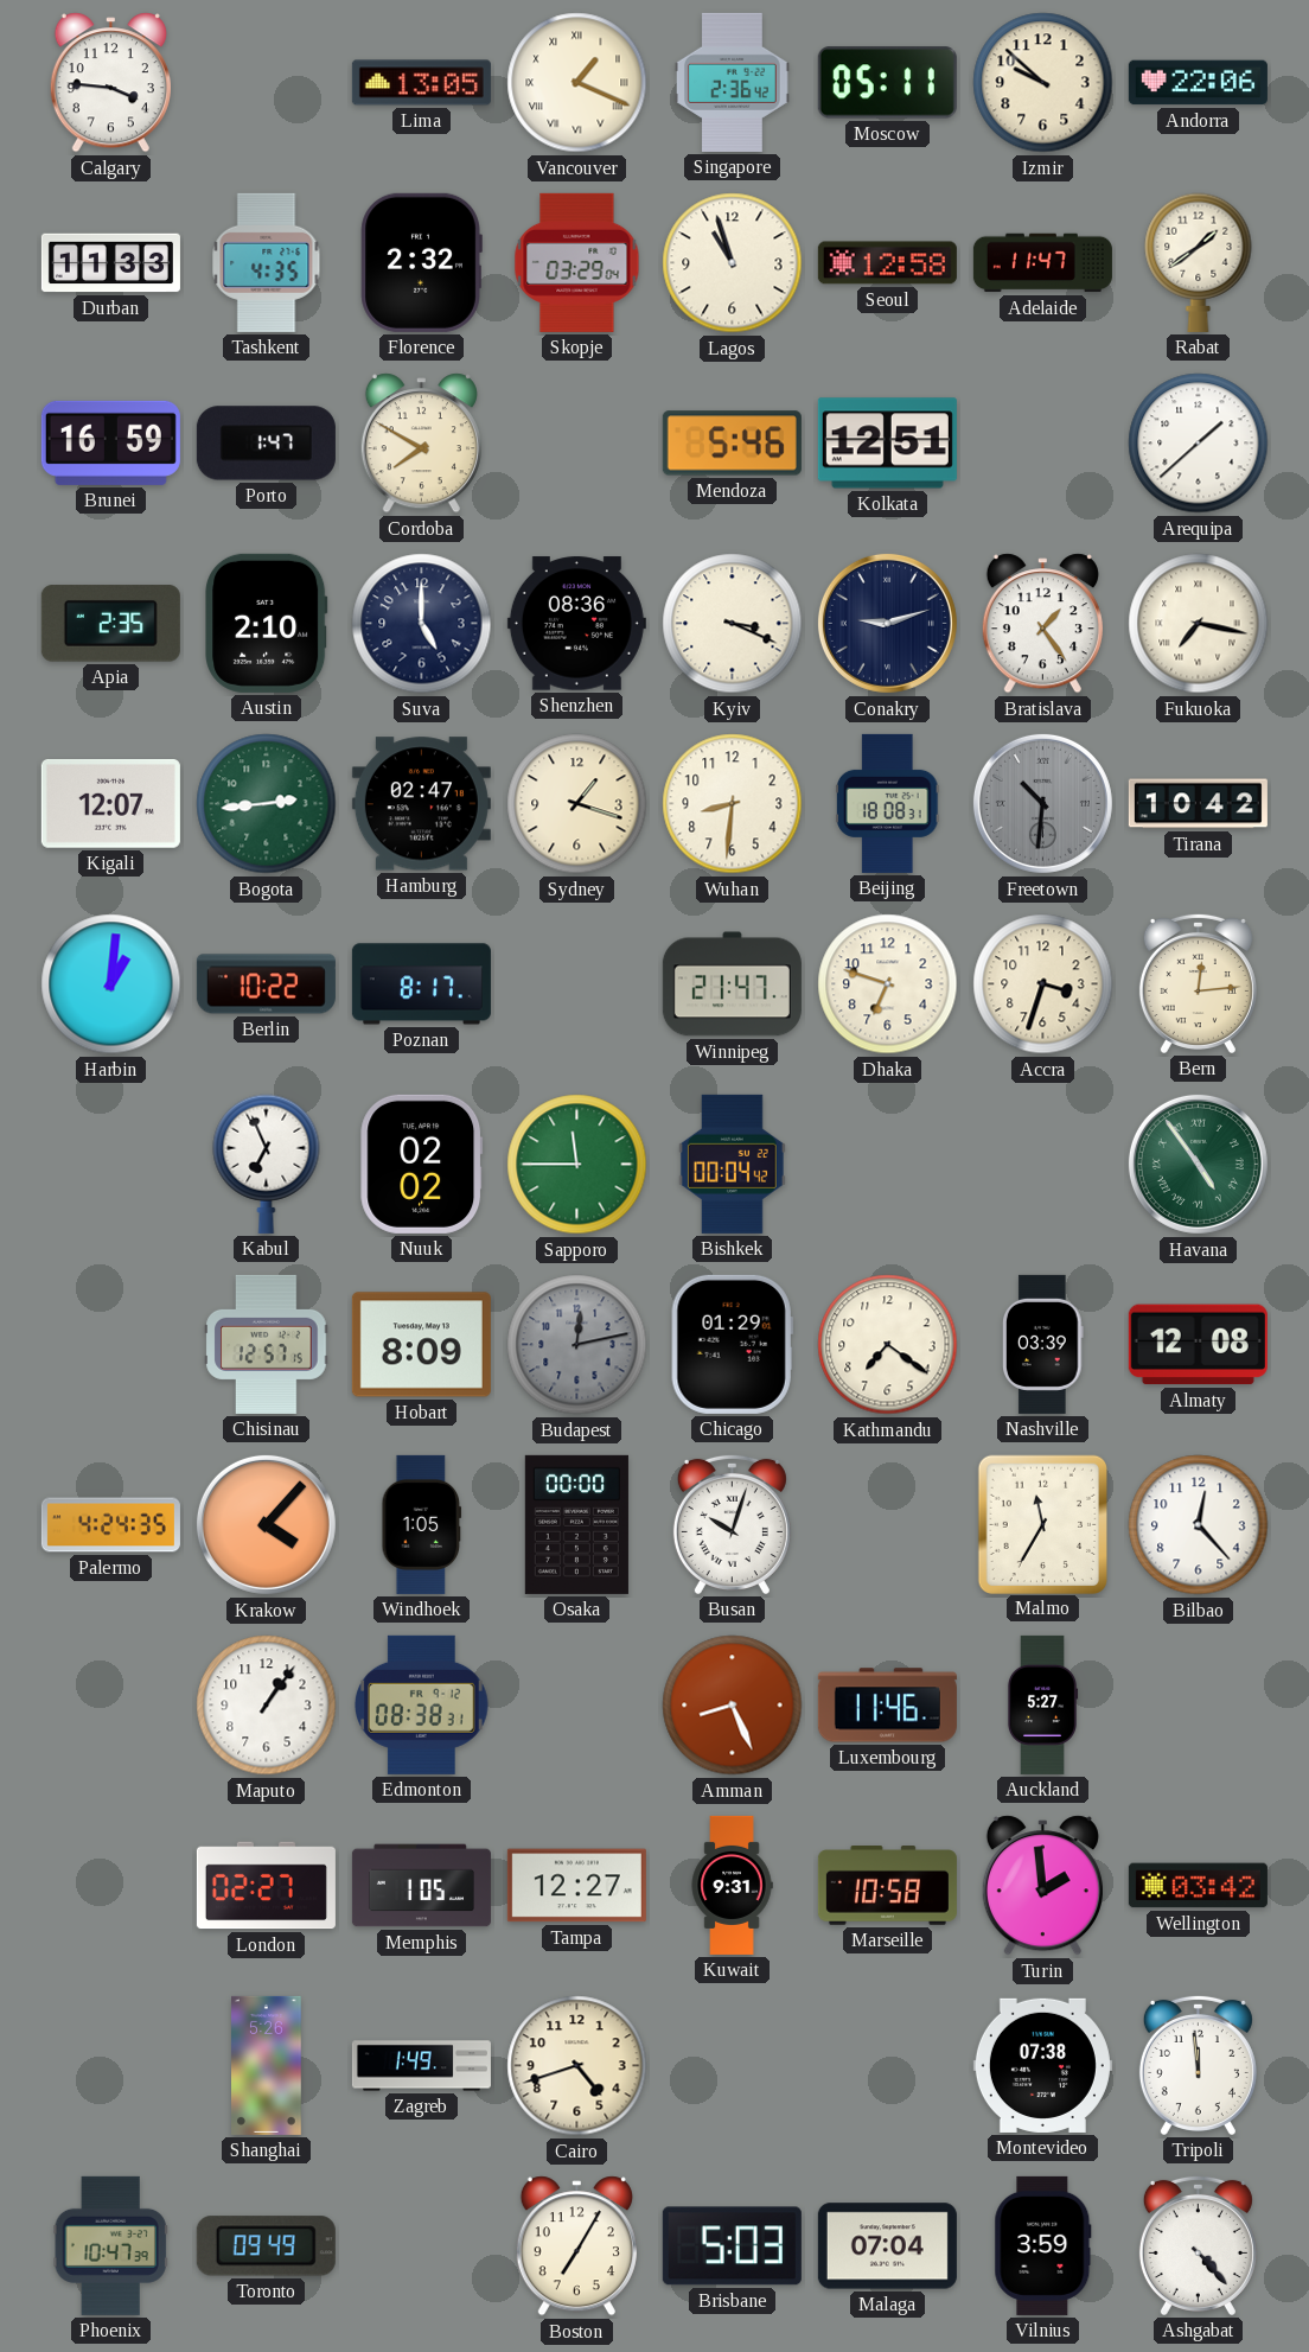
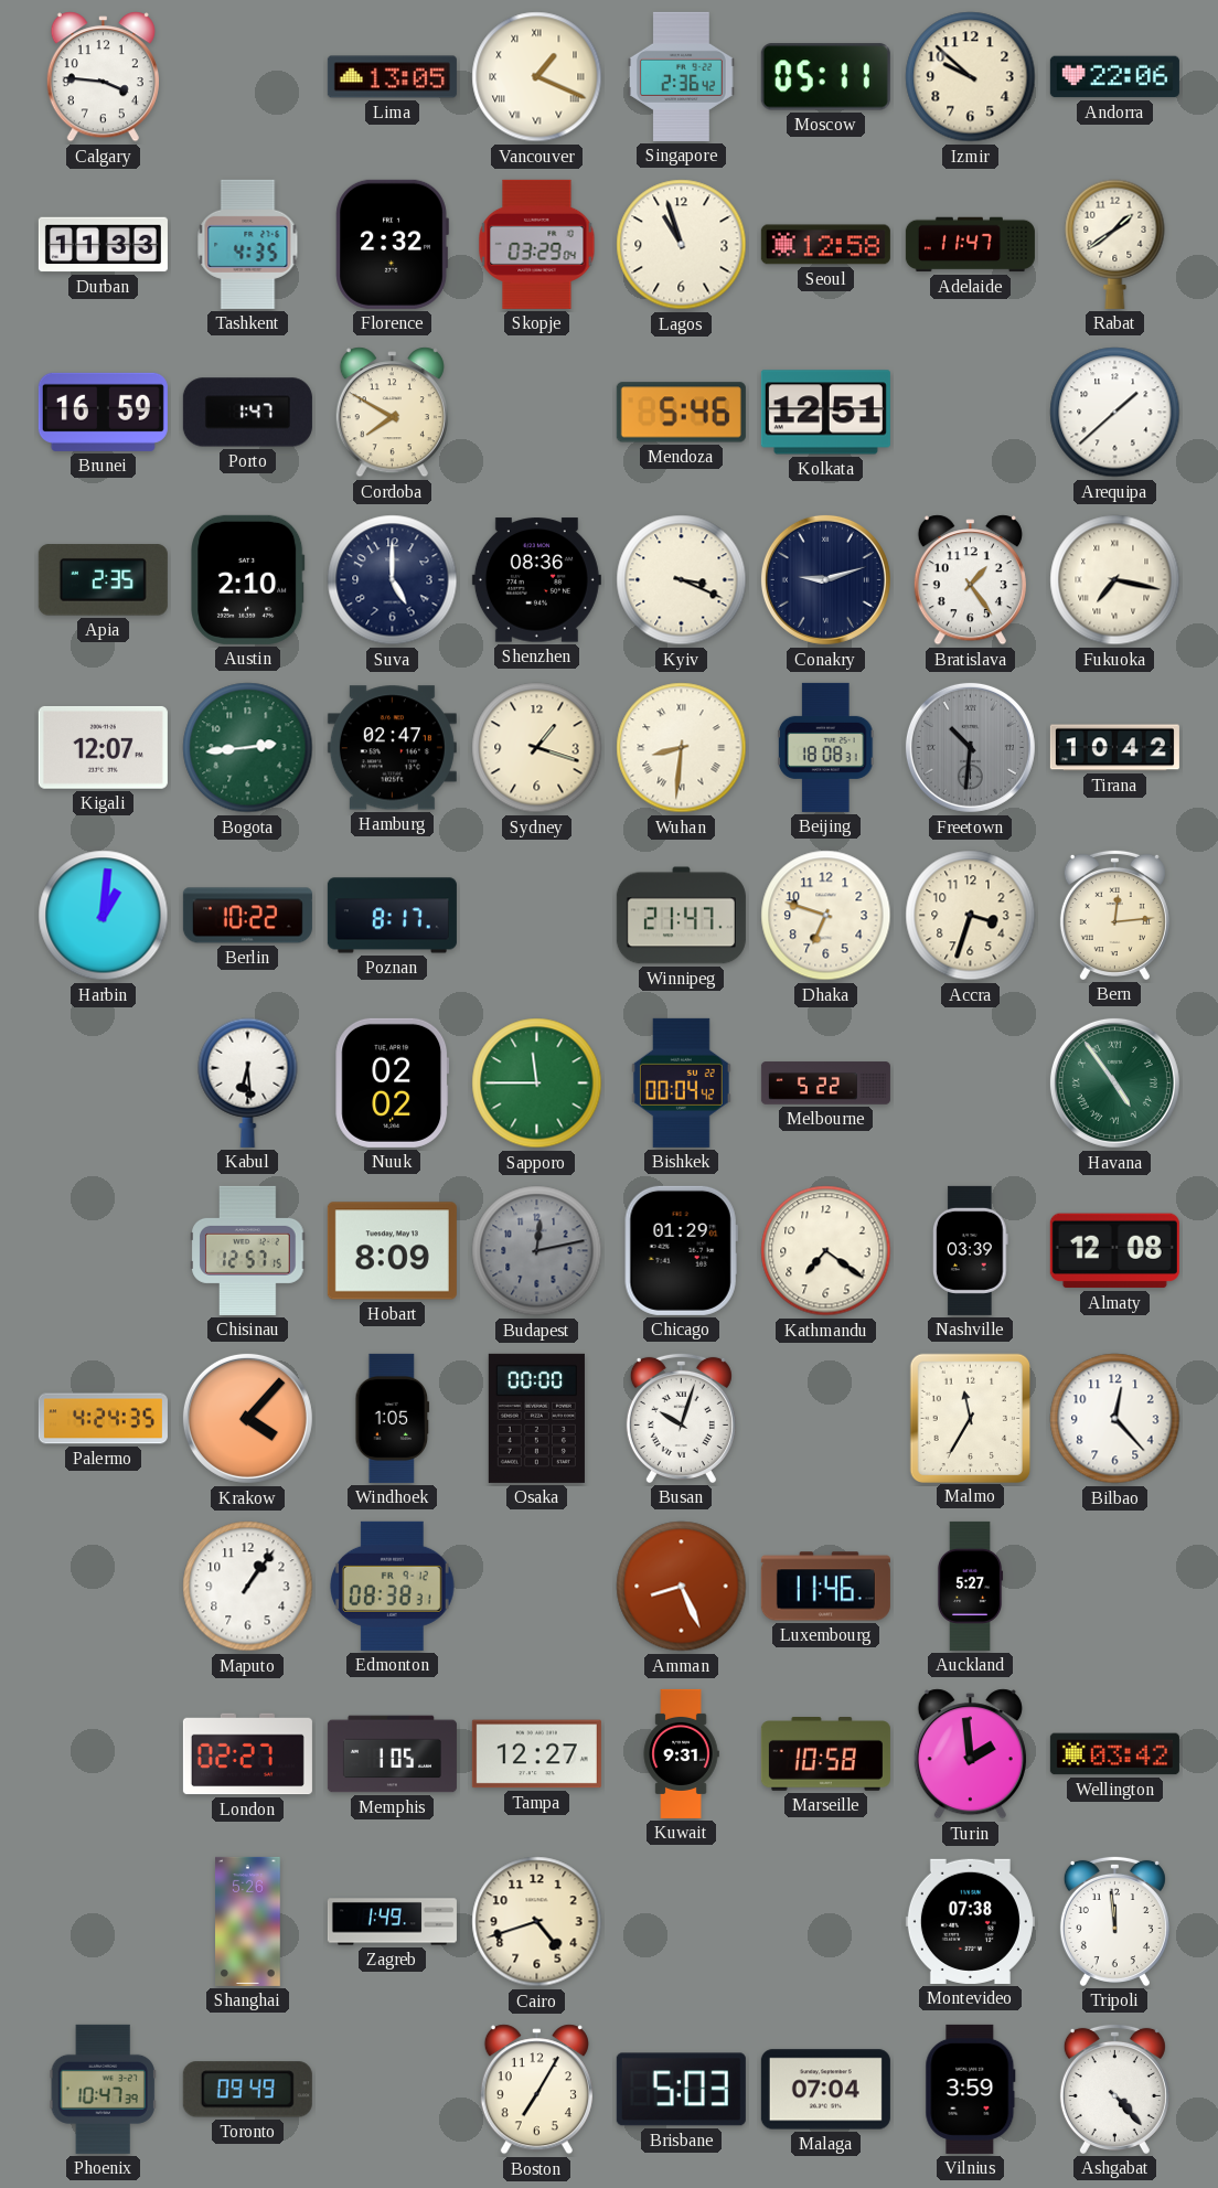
Wuhan numerals: Arabic -> Roman
Kabul: 6:56 -> 6:29
Melbourne: none -> 5:22
